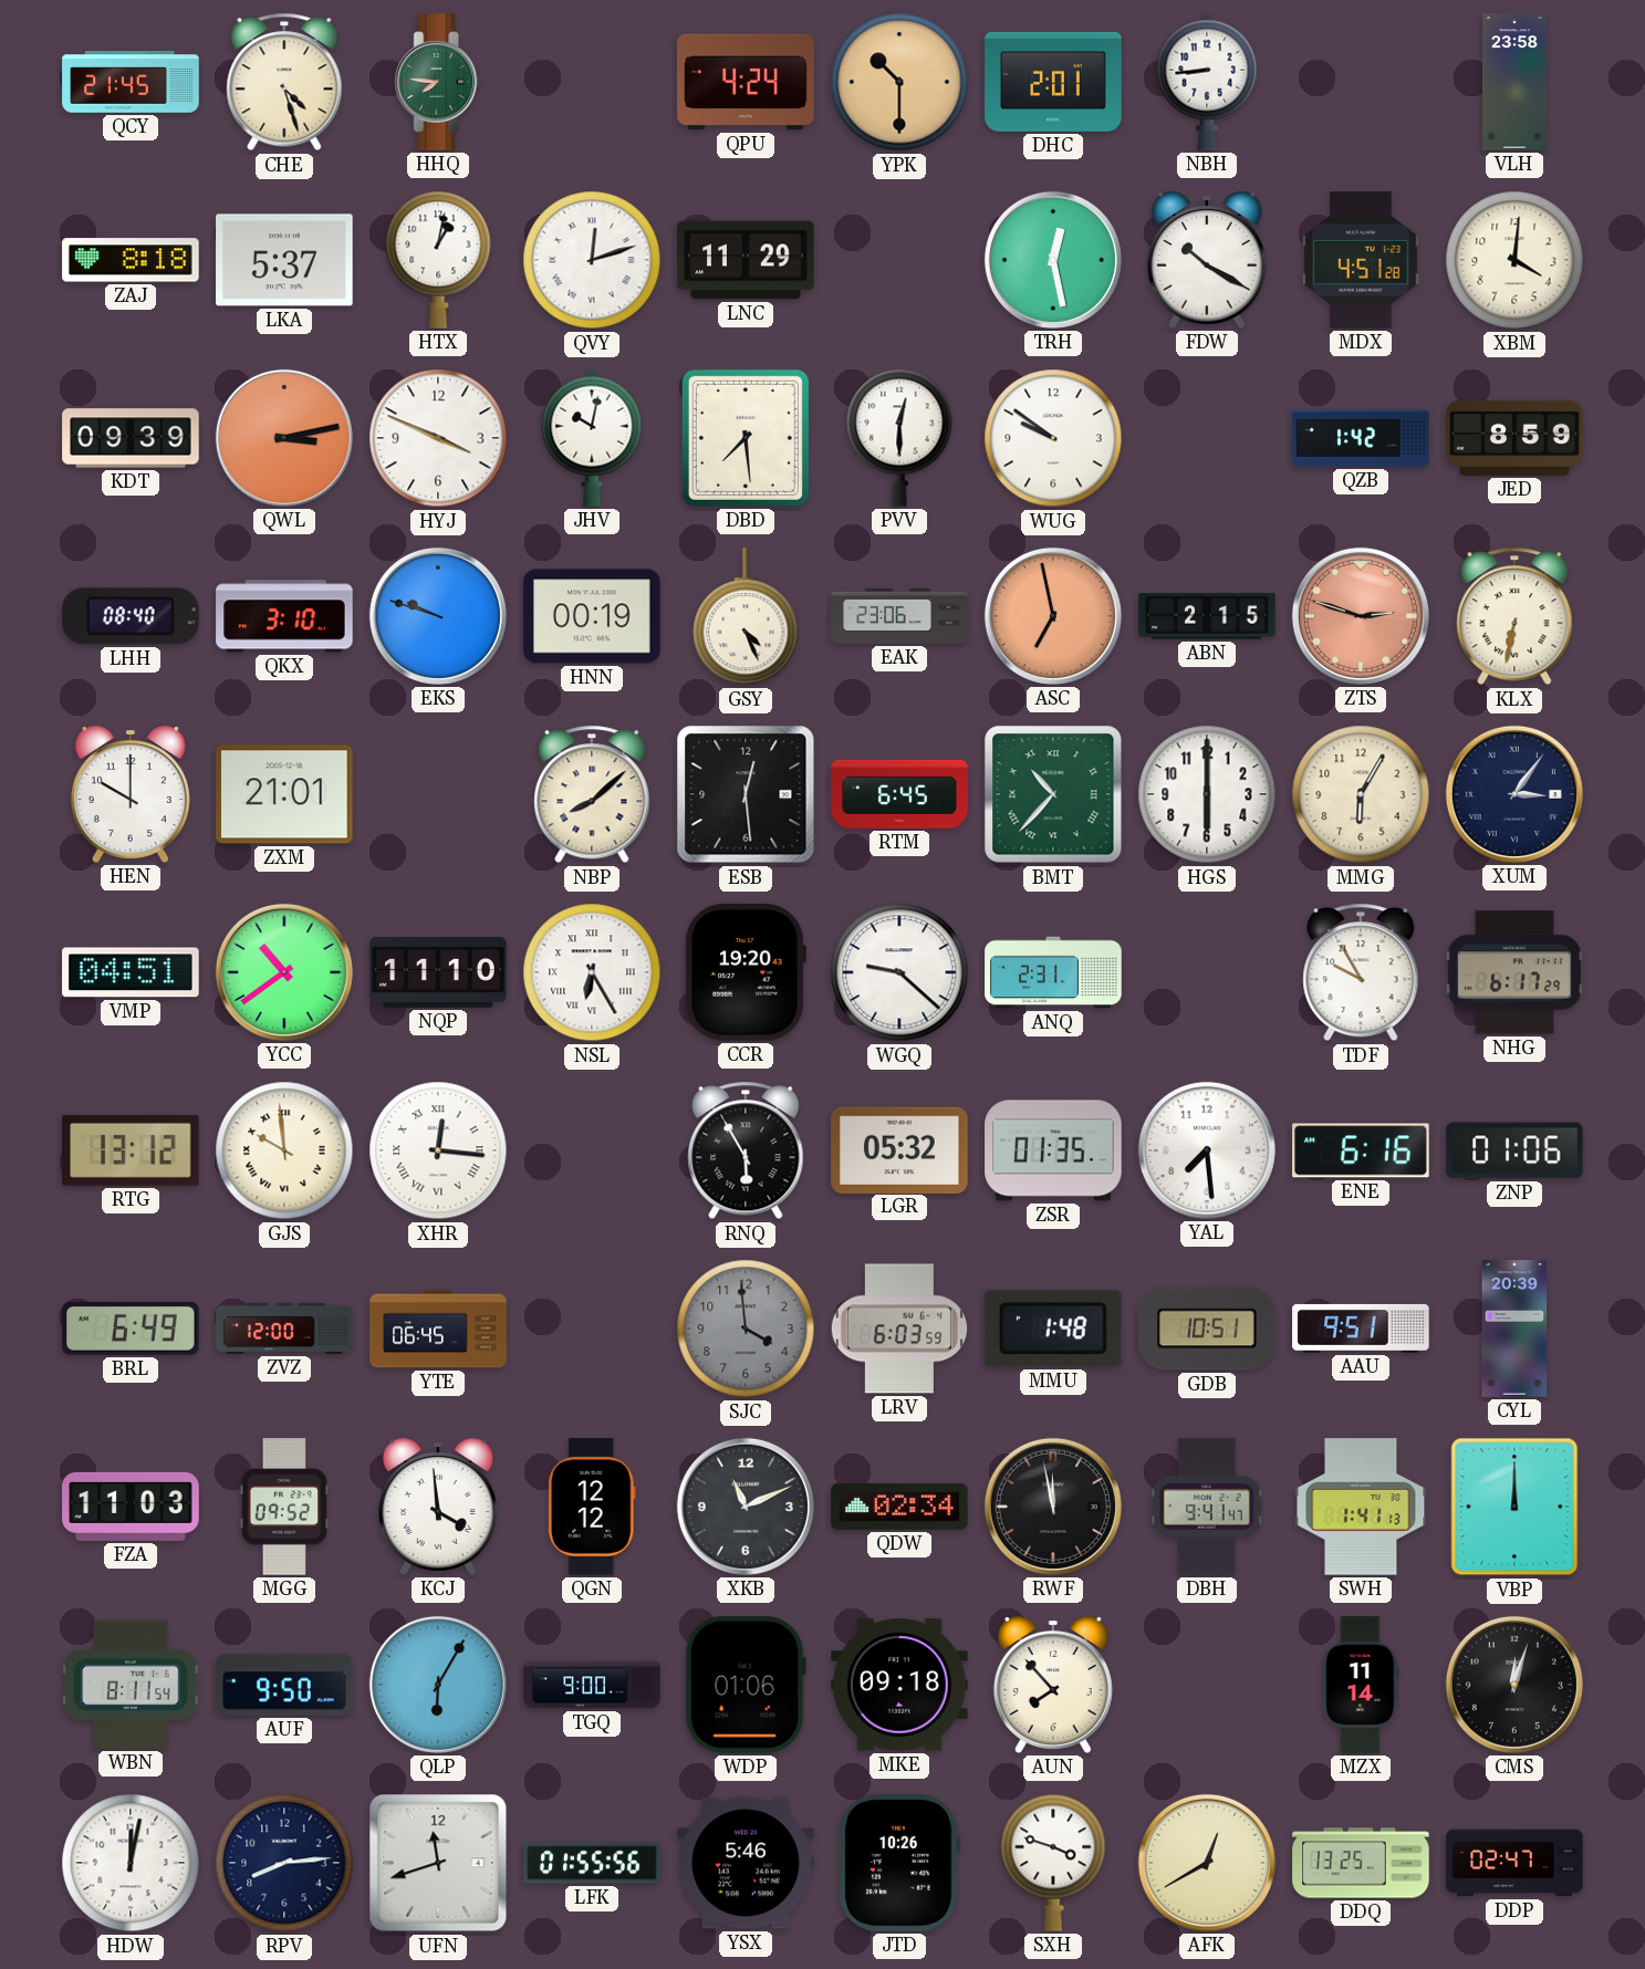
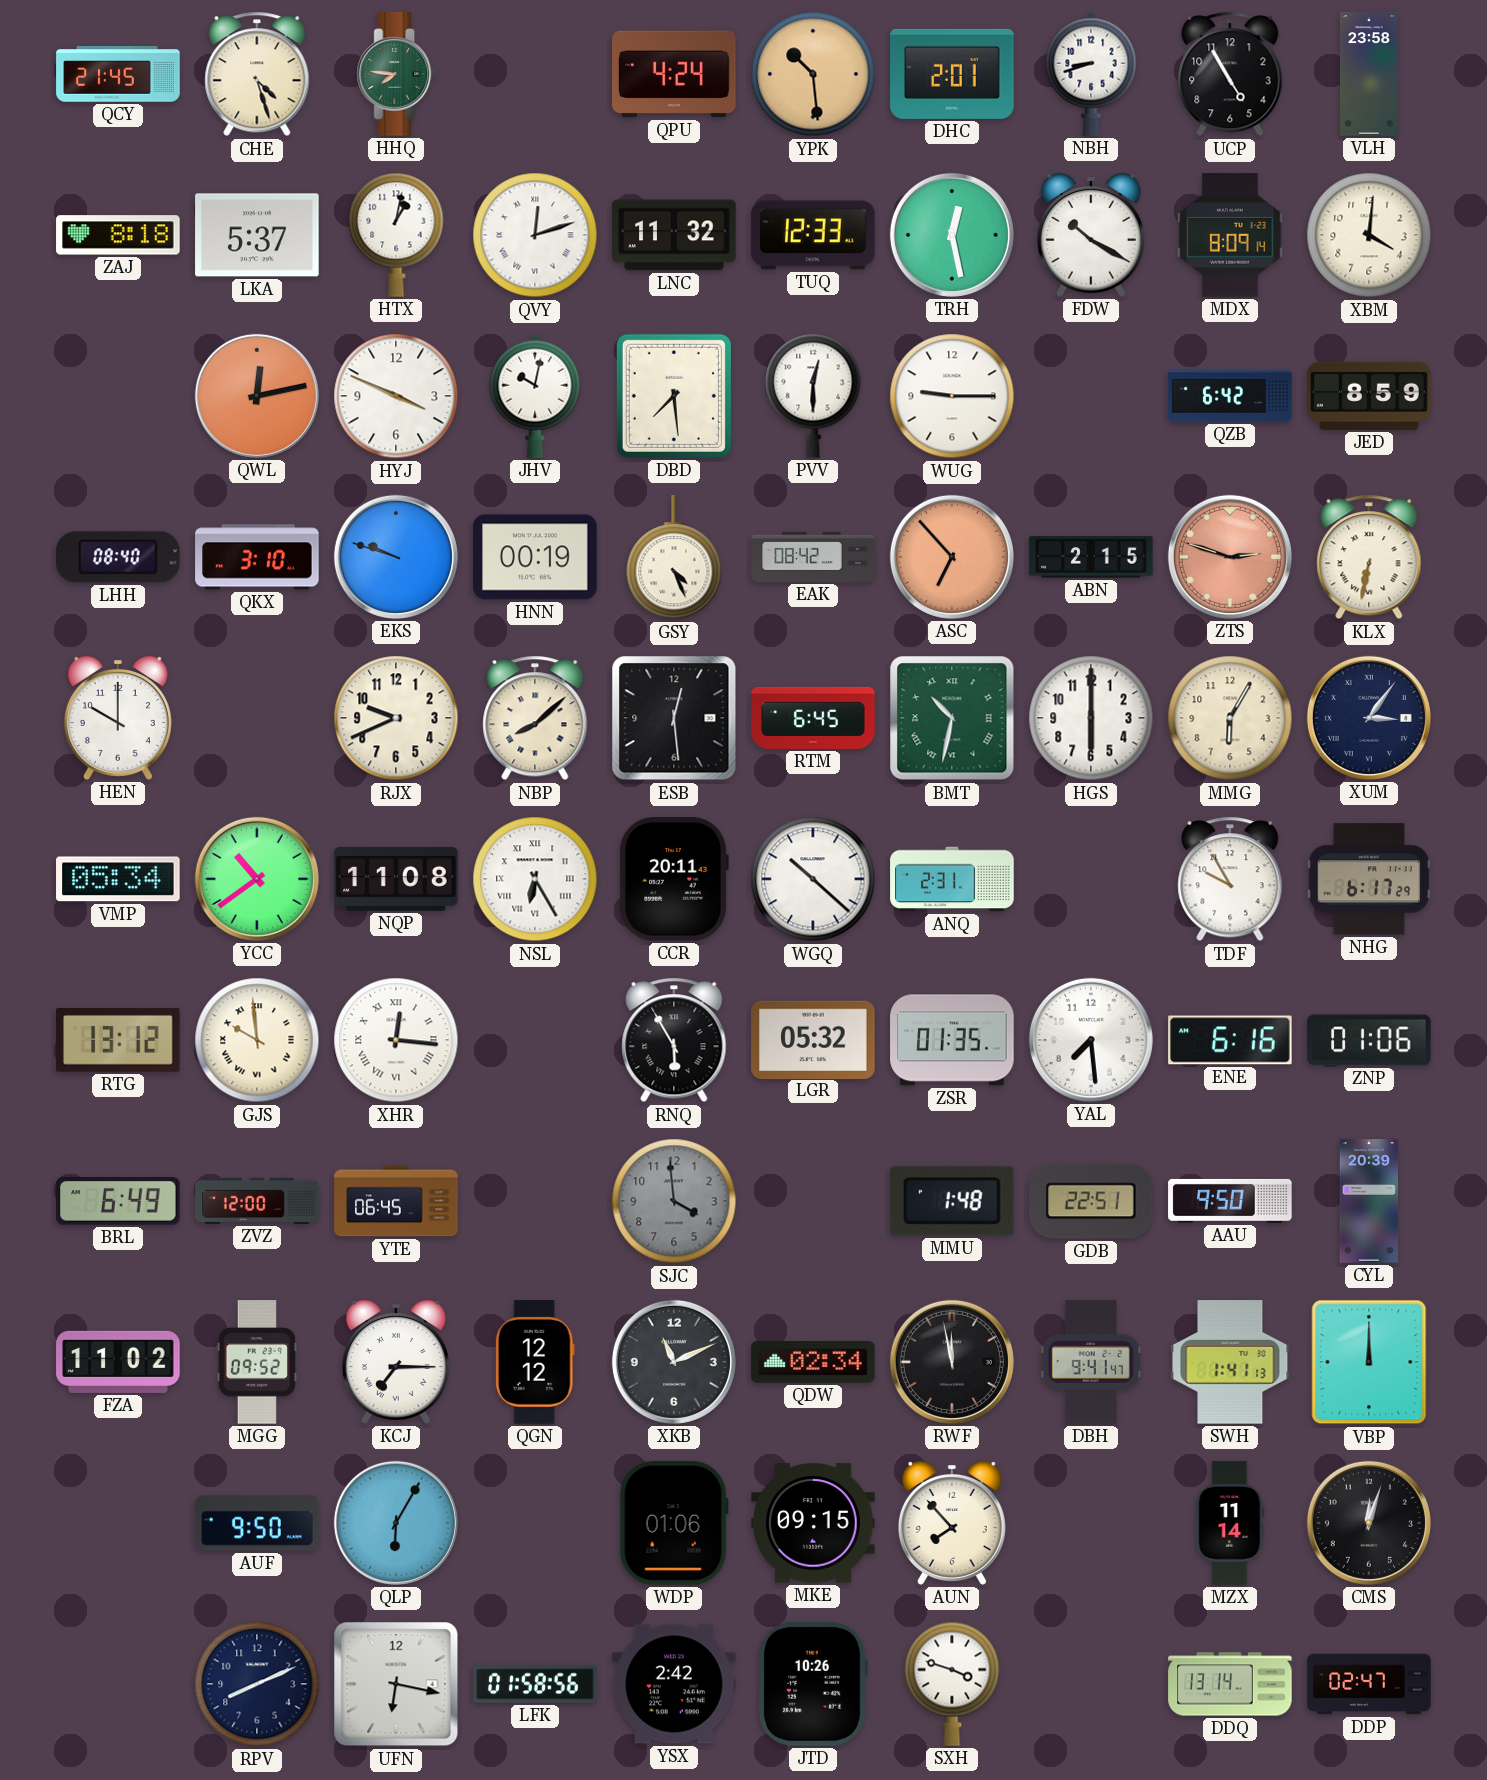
YPK: 10:30 -> 10:29
NBH: 8:44 -> 8:42
UCP: none -> 4:55
LNC: 11:29 -> 11:32
TUQ: none -> 12:33
MDX: 4:51 -> 8:09
KDT: 09:39 -> none
QWL: 3:13 -> 12:13
WUG: 9:51 -> 9:15
QZB: 1:42 -> 6:42
EAK: 23:06 -> 08:42
ASC: 6:58 -> 6:53
ZXM: 21:01 -> none
RJX: none -> 9:41
BMT: 10:37 -> 10:32
VMP: 04:51 -> 05:34
NQP: 11:10 -> 11:08
CCR: 19:20 -> 20:11
WGQ: 9:22 -> 10:22
LRV: 6:03 -> none
GDB: 10:51 -> 22:51
AAU: 9:51 -> 9:50
FZA: 11:03 -> 11:02
KCJ: 3:59 -> 7:15
WBN: 8:11 -> none
TGQ: 9:00 -> none
MKE: 09:18 -> 09:15
HDW: 12:02 -> none
RPV: 8:14 -> 8:11
UFN: 11:42 -> 6:17
LFK: 01:55 -> 01:58
YSX: 5:46 -> 2:42
AFK: 12:40 -> none
DDQ: 13:25 -> 13:14
